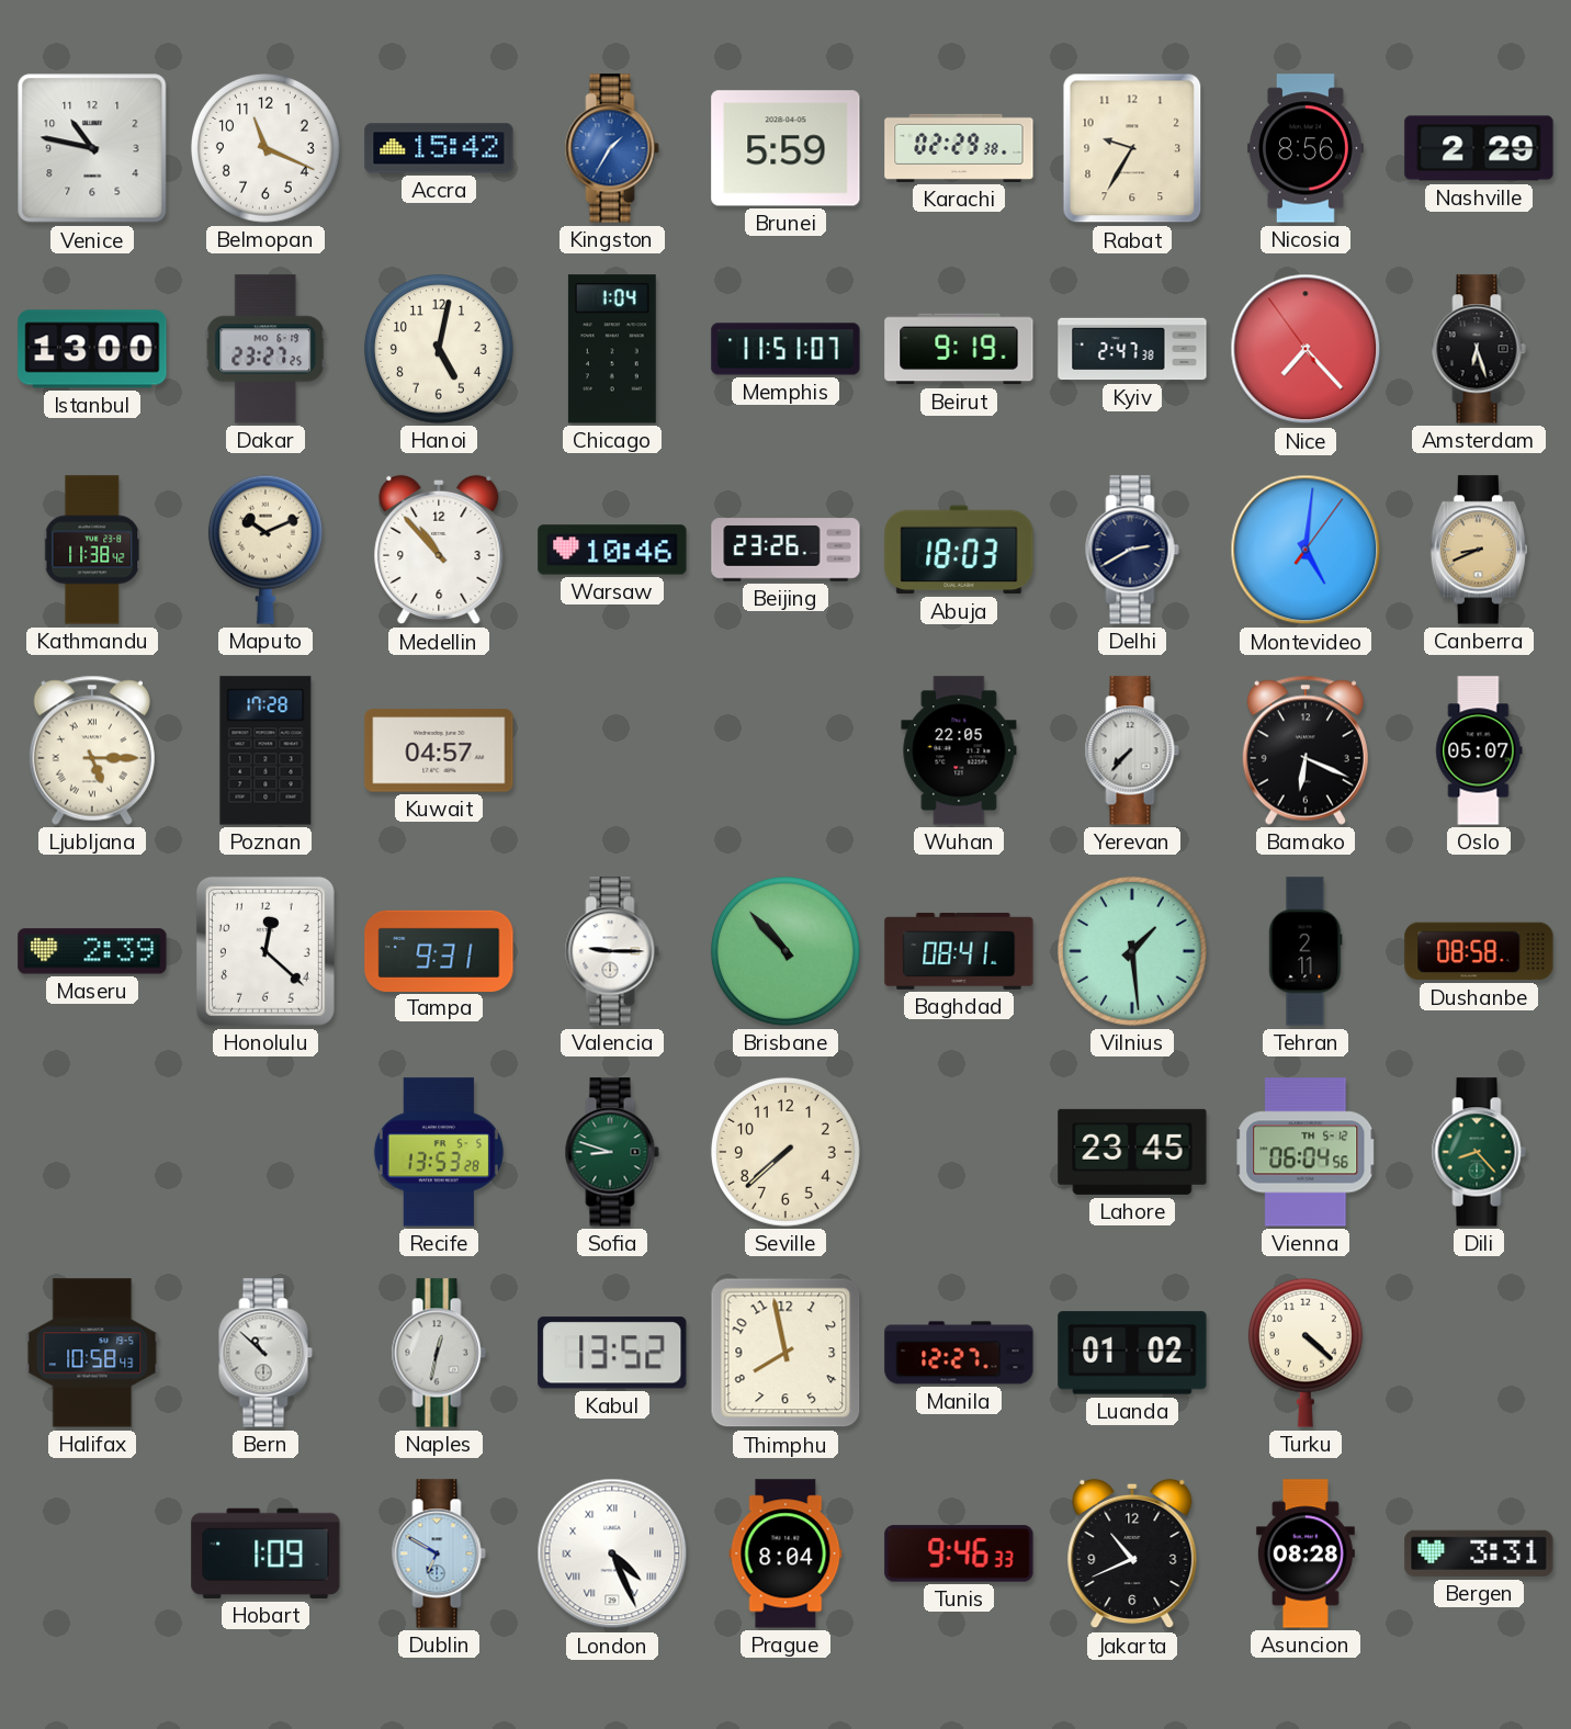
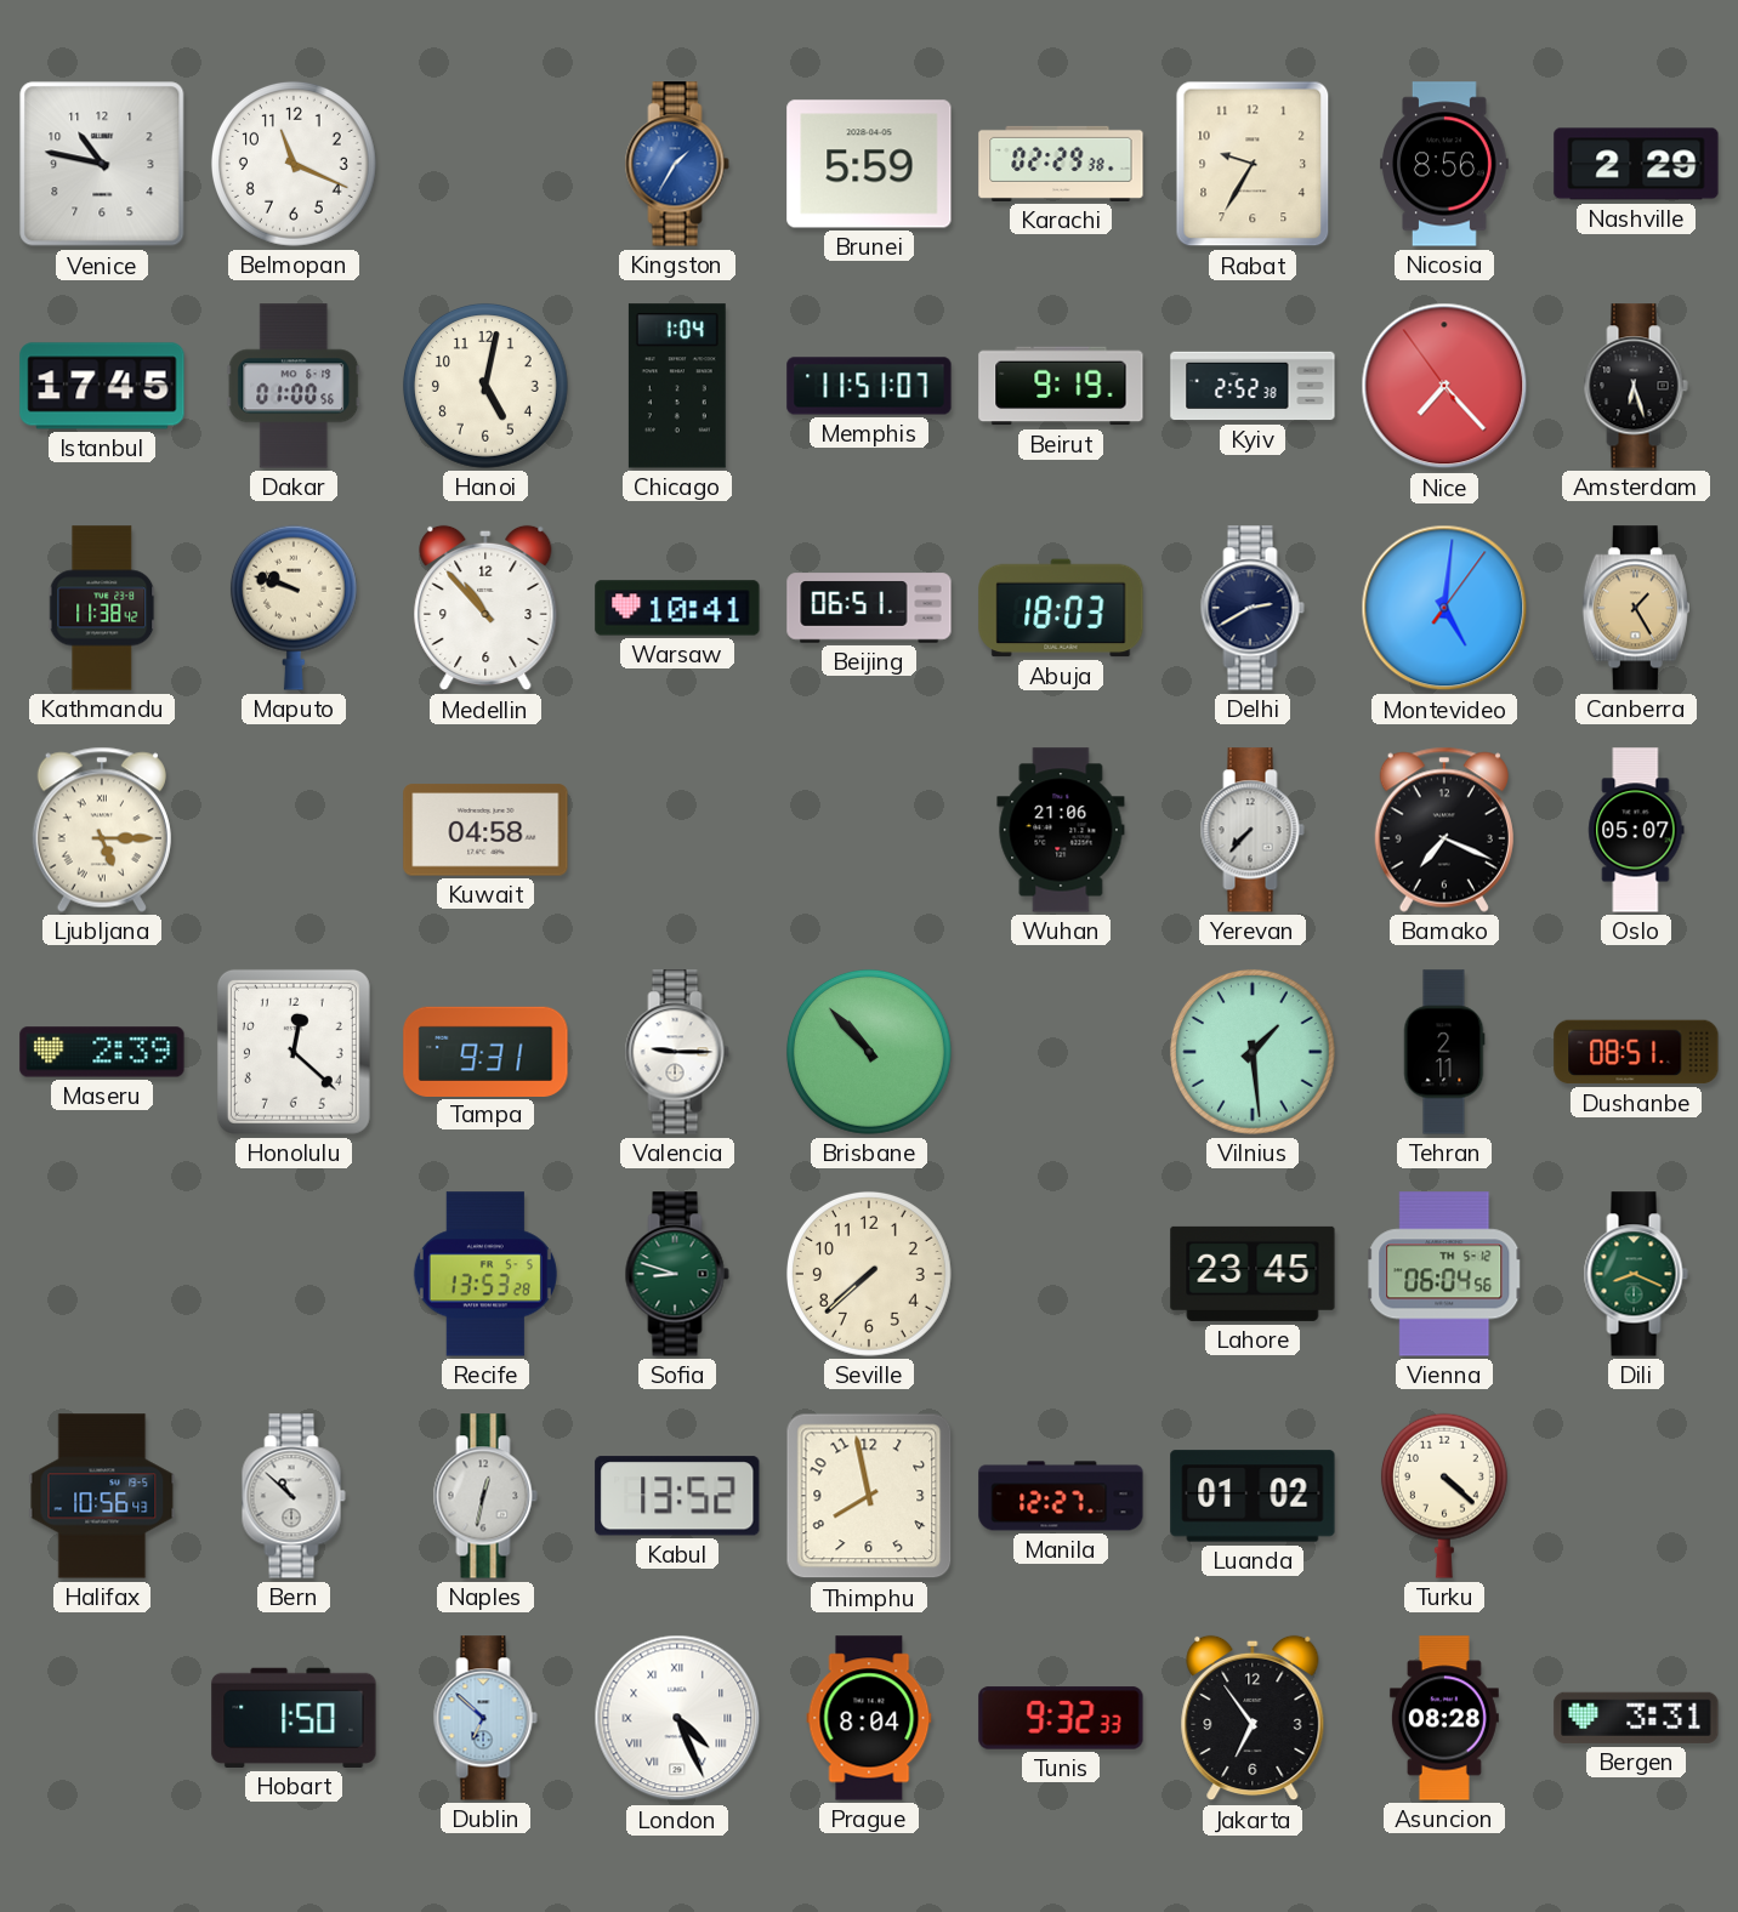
Accra: 15:42 -> none
Istanbul: 13:00 -> 17:45
Dakar: 23:27 -> 01:00
Kyiv: 2:47 -> 2:52
Maputo: 10:11 -> 9:48
Warsaw: 10:46 -> 10:41
Beijing: 23:26 -> 06:51
Canberra: 8:41 -> 1:25
Poznan: 17:28 -> none
Kuwait: 04:57 -> 04:58
Wuhan: 22:05 -> 21:06
Bamako: 6:19 -> 7:19
Baghdad: 08:41 -> none
Dushanbe: 08:58 -> 08:51
Dili: 8:23 -> 8:19
Halifax: 10:58 -> 10:56
Hobart: 1:09 -> 1:50
Dublin: 6:50 -> 6:52
Tunis: 9:46 -> 9:32
Jakarta: 10:41 -> 6:54
